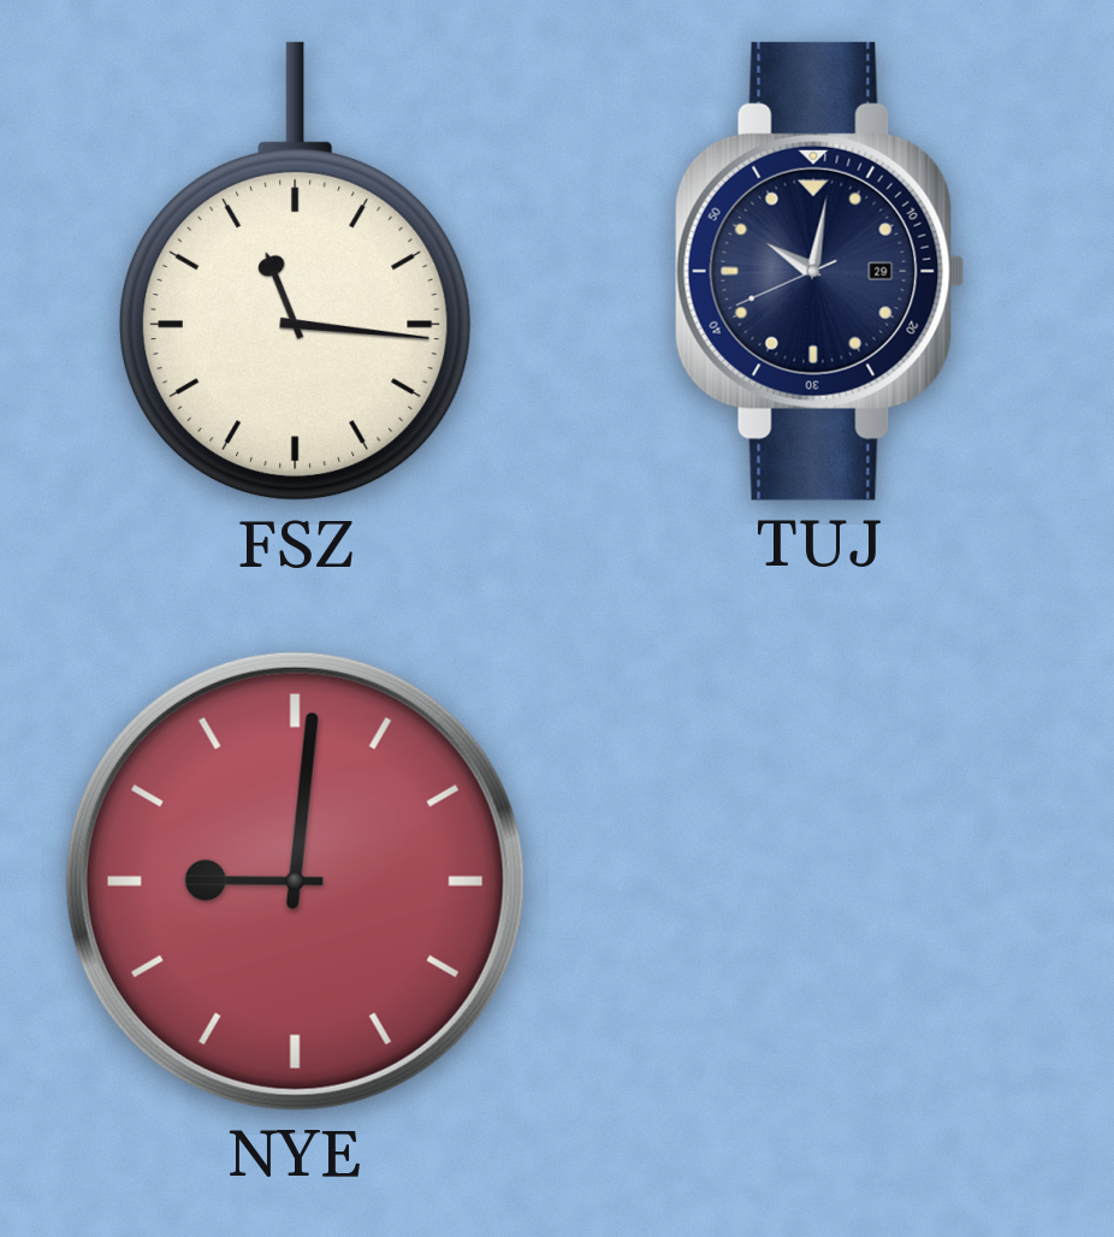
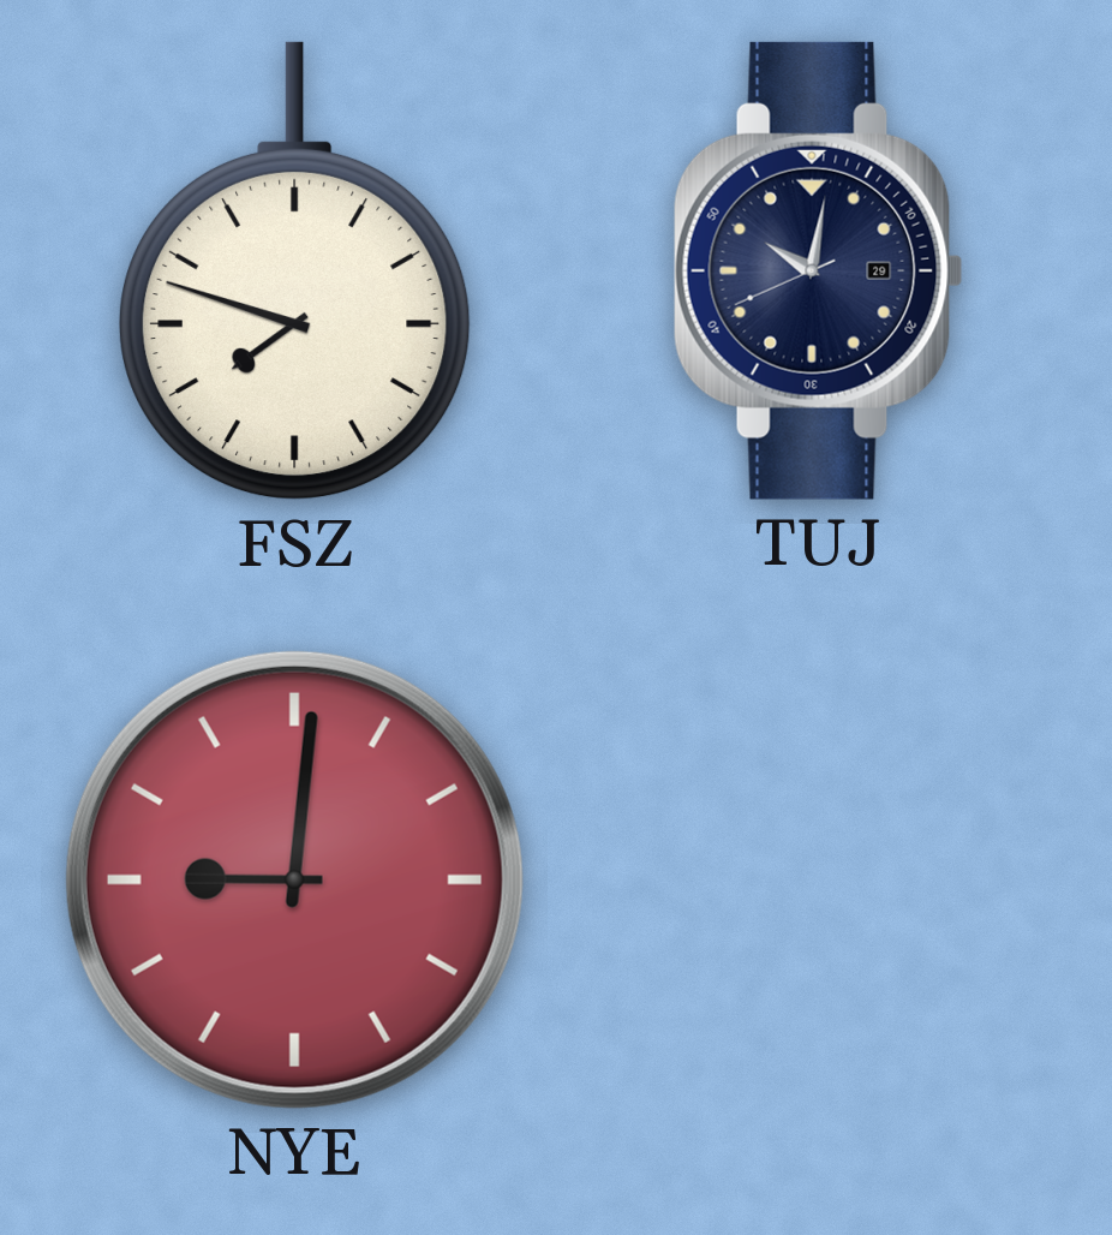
FSZ: 11:16 -> 7:48
